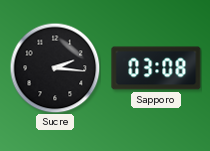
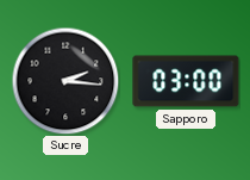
Sapporo: 03:08 -> 03:00
